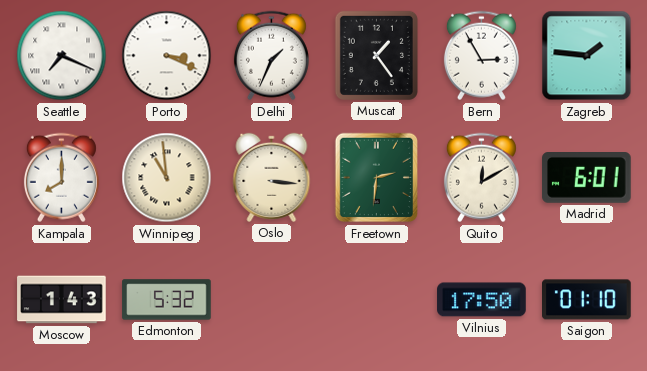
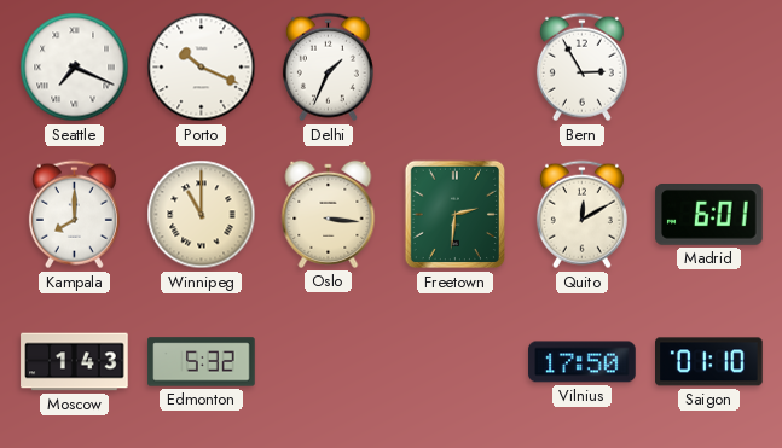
Porto: 3:19 -> 10:19
Muscat: 1:24 -> none
Zagreb: 1:46 -> none
Winnipeg: 10:59 -> 11:00
